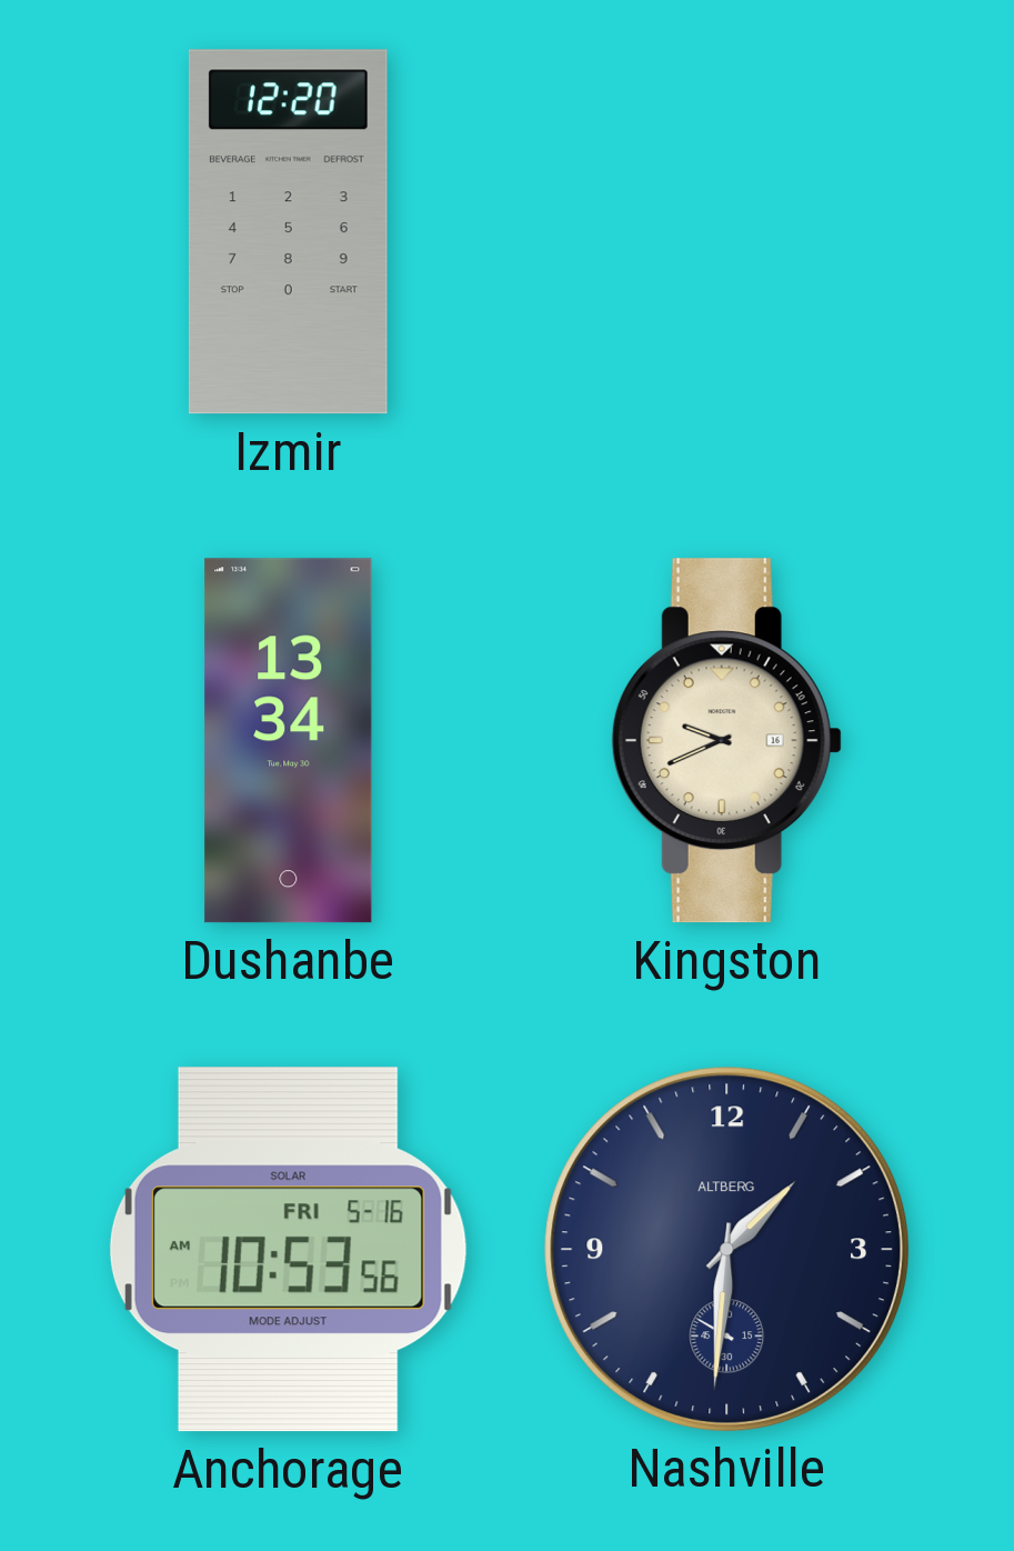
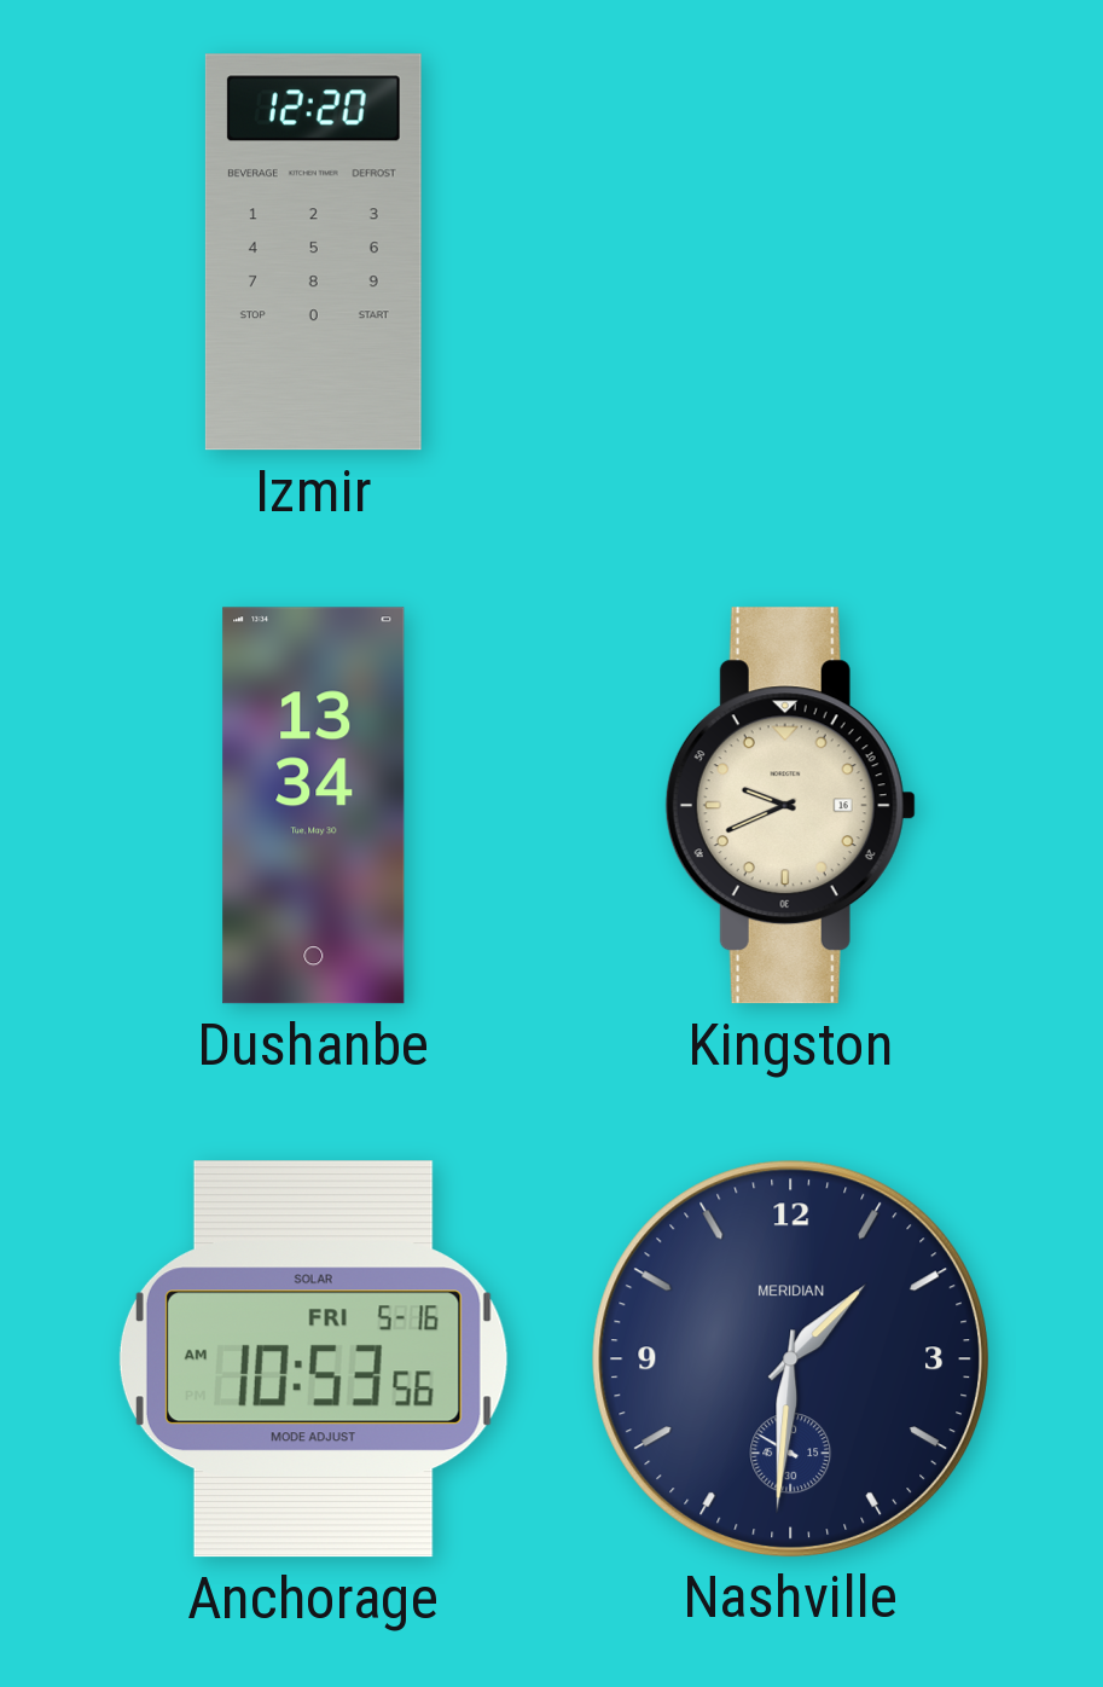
Nashville brand: ALTBERG -> MERIDIAN
